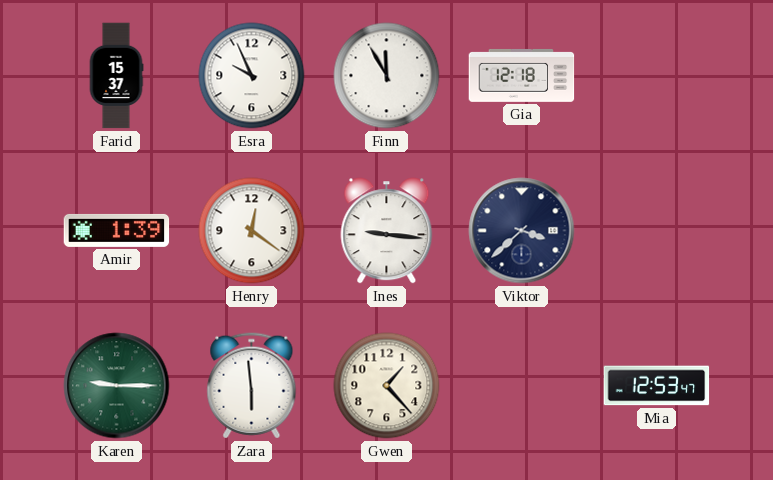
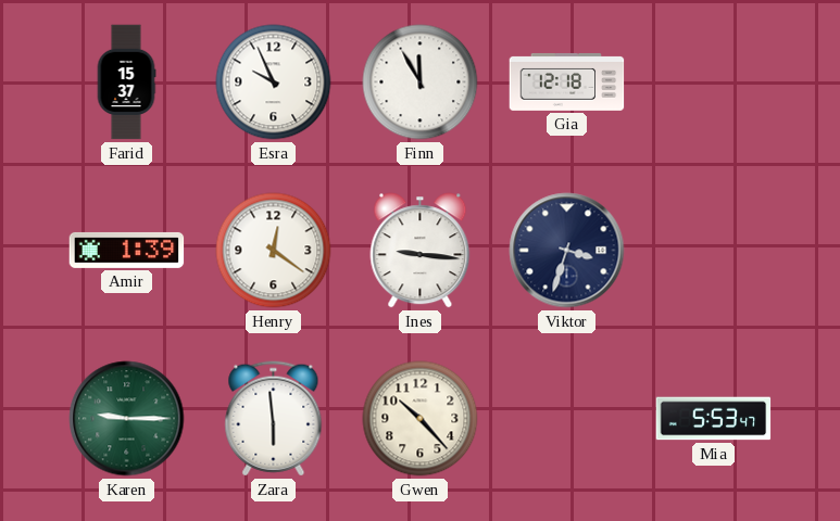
Viktor: 3:38 -> 3:33
Gwen: 1:23 -> 10:23
Mia: 12:53 -> 5:53
